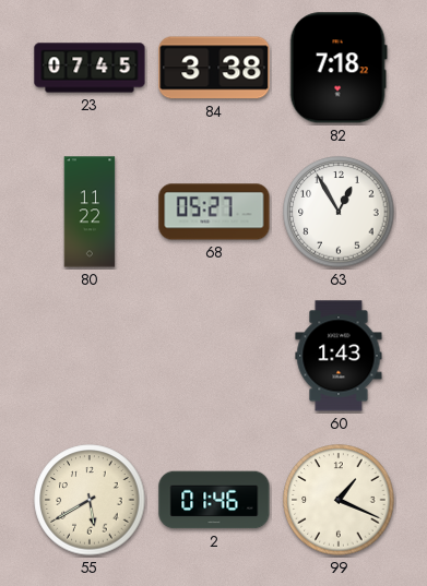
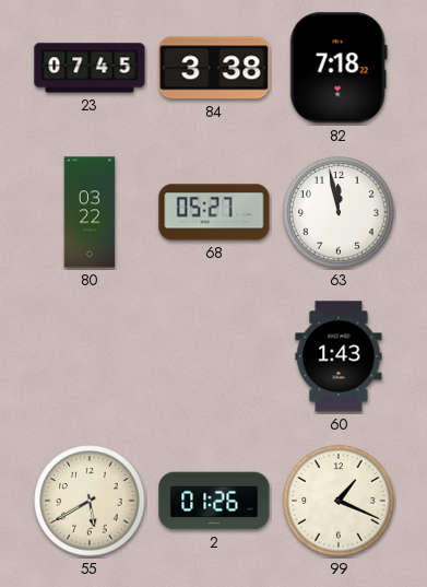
80: 11:22 -> 03:22
63: 12:55 -> 11:58
2: 01:46 -> 01:26
